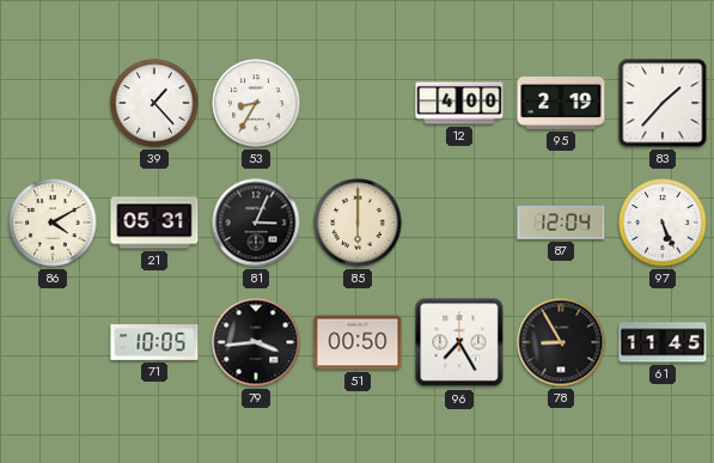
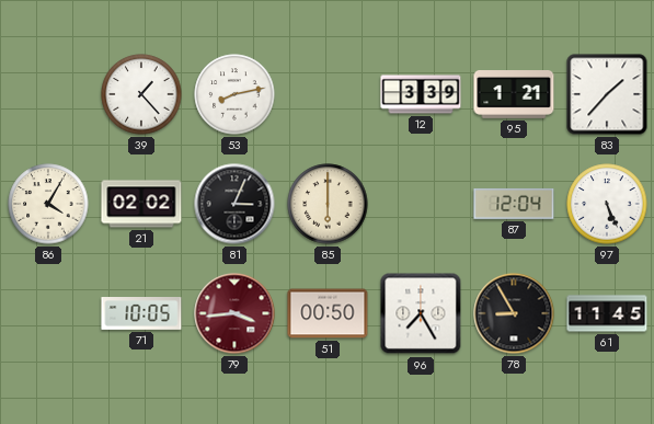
53: 8:35 -> 8:13
12: 4:00 -> 3:39
95: 2:19 -> 1:21
86: 4:10 -> 4:05
21: 05:31 -> 02:02
79 dial: black -> burgundy
